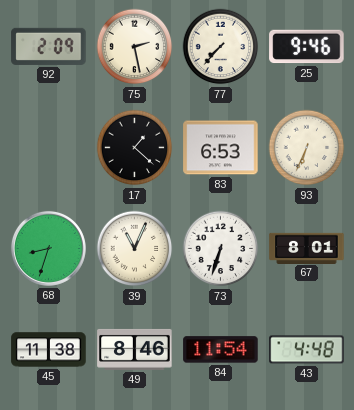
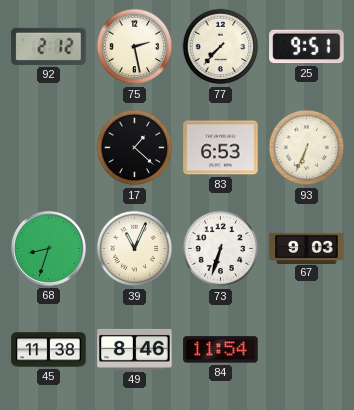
92: 2:09 -> 2:12
25: 9:46 -> 9:51
67: 8:01 -> 9:03
43: 4:48 -> none
